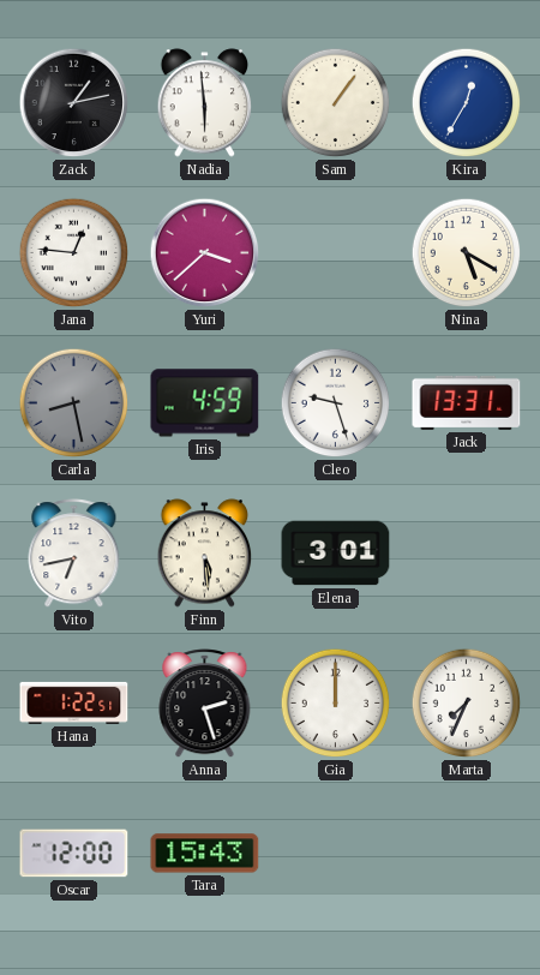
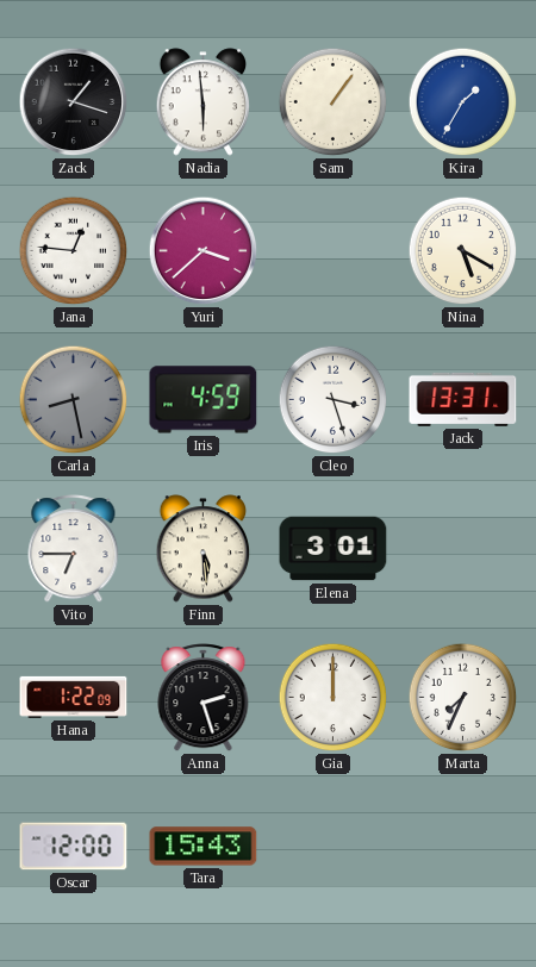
Zack: 1:13 -> 1:18
Kira: 12:35 -> 1:35
Cleo: 9:27 -> 3:27
Vito: 6:43 -> 6:45
Hana: 1:22:51 -> 1:22:09
